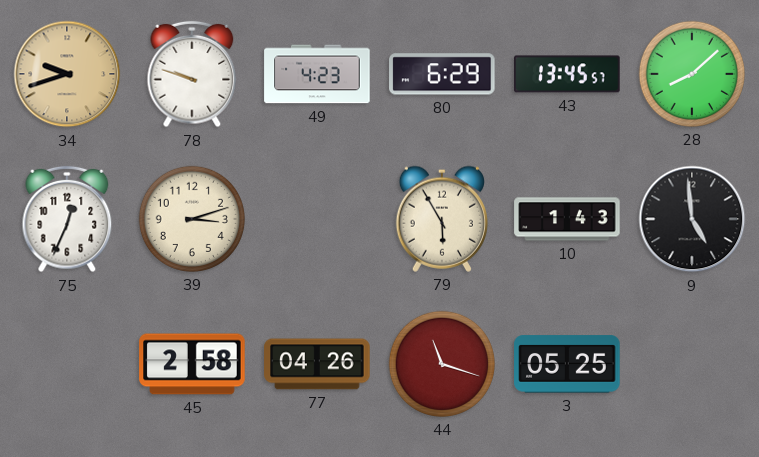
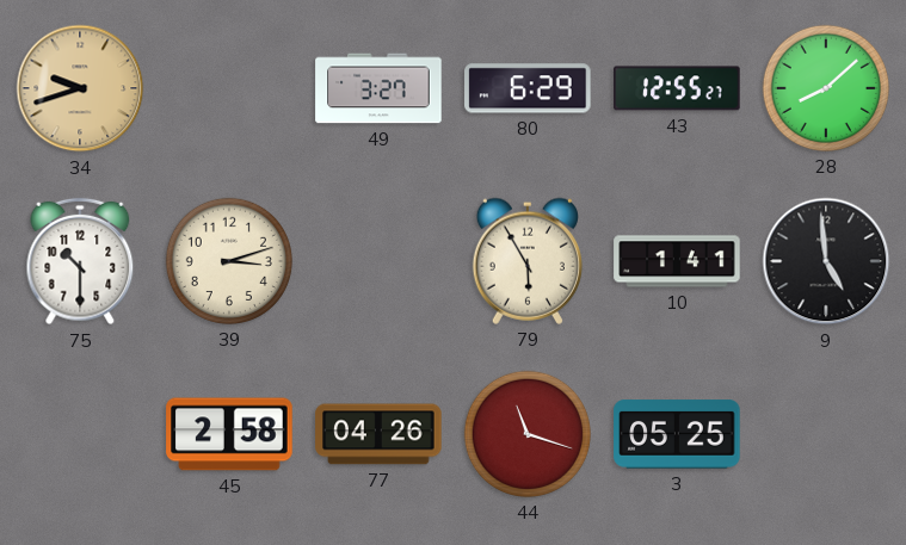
78: 9:48 -> none
49: 4:23 -> 3:27
43: 13:45 -> 12:55
75: 12:34 -> 10:30
10: 1:43 -> 1:41
